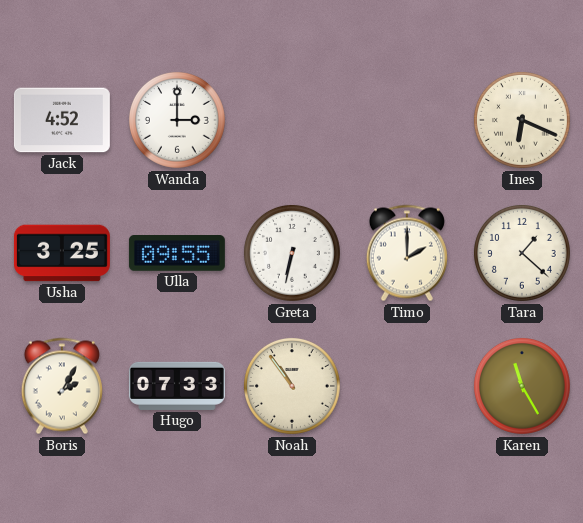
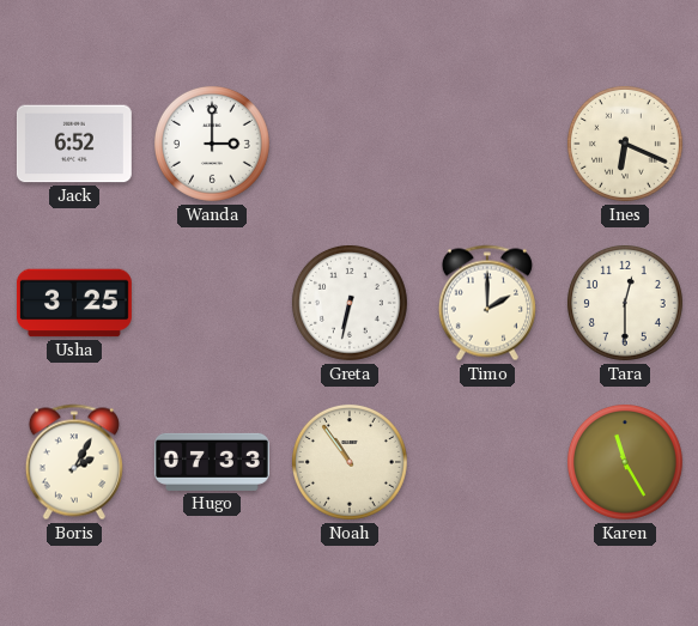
Jack: 4:52 -> 6:52
Ulla: 09:55 -> none
Tara: 1:22 -> 12:30
